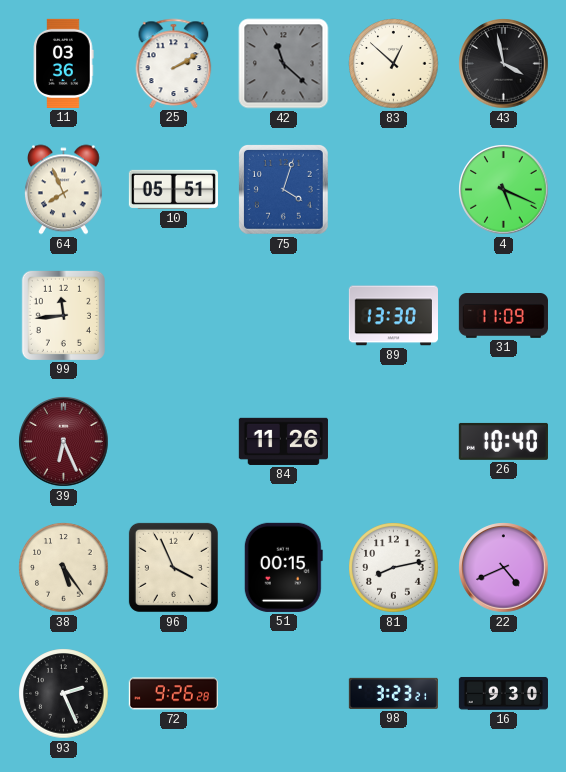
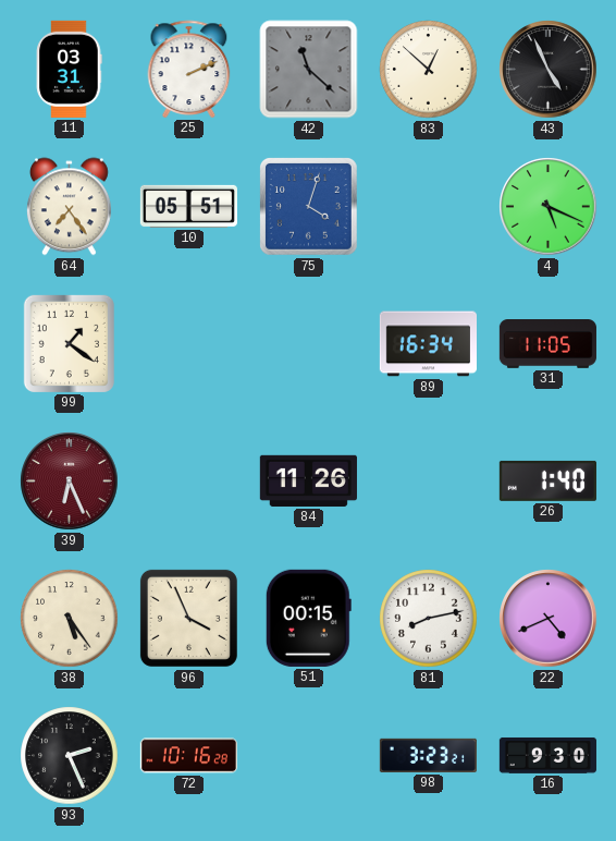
11: 03:36 -> 03:31
25: 2:10 -> 2:11
43: 3:58 -> 4:56
64: 7:56 -> 7:24
99: 11:44 -> 1:21
89: 13:30 -> 16:34
31: 11:09 -> 11:05
26: 10:40 -> 1:40
72: 9:26 -> 10:16
